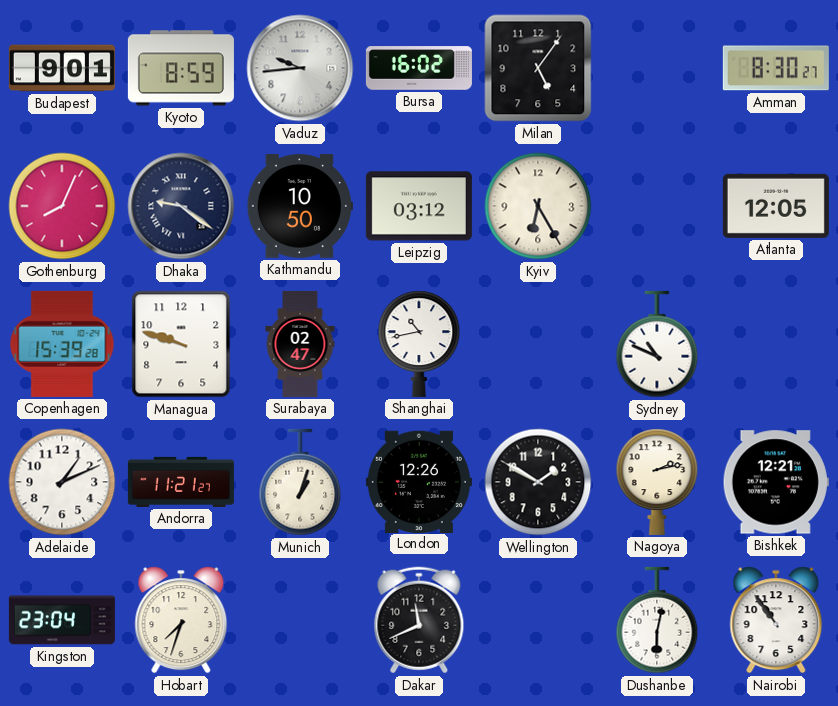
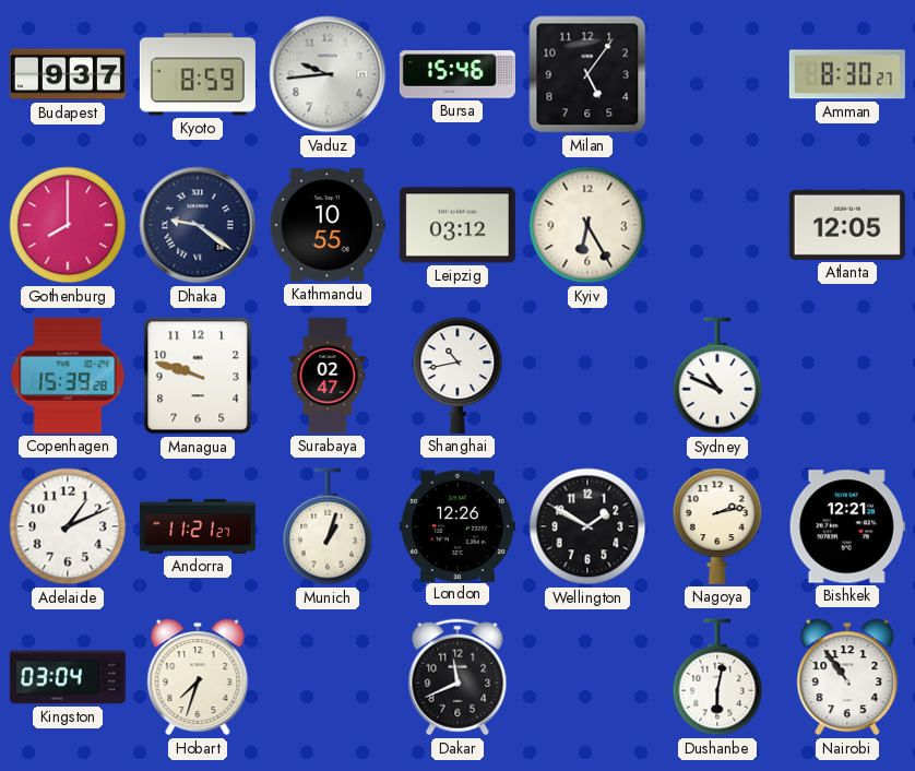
Budapest: 9:01 -> 9:37
Bursa: 16:02 -> 15:46
Gothenburg: 8:04 -> 8:00
Kathmandu: 10:50 -> 10:55
Kingston: 23:04 -> 03:04
